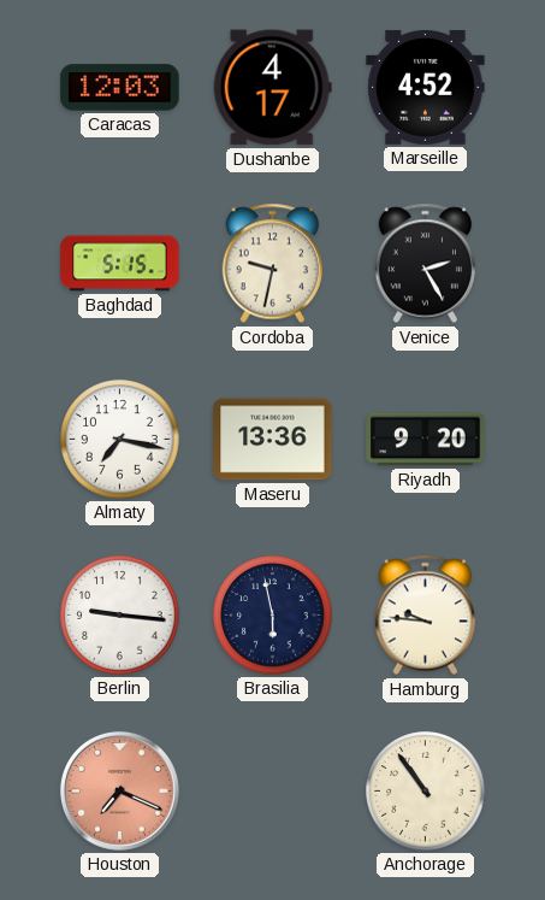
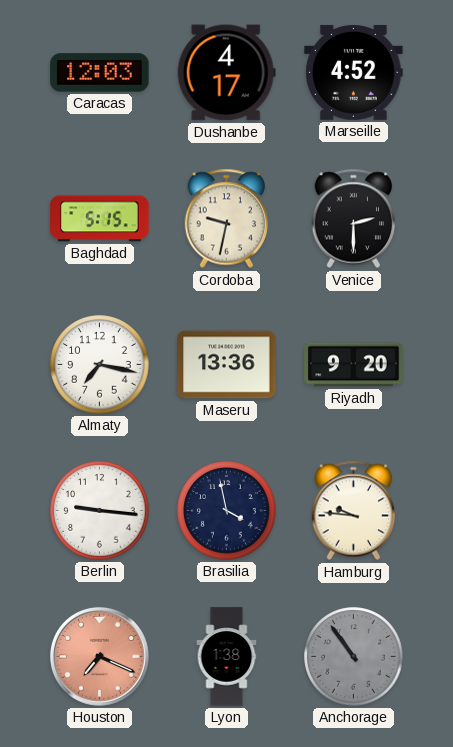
Venice: 2:25 -> 2:30
Brasilia: 5:58 -> 3:58
Lyon: none -> 1:38
Anchorage dial: cream -> grey
